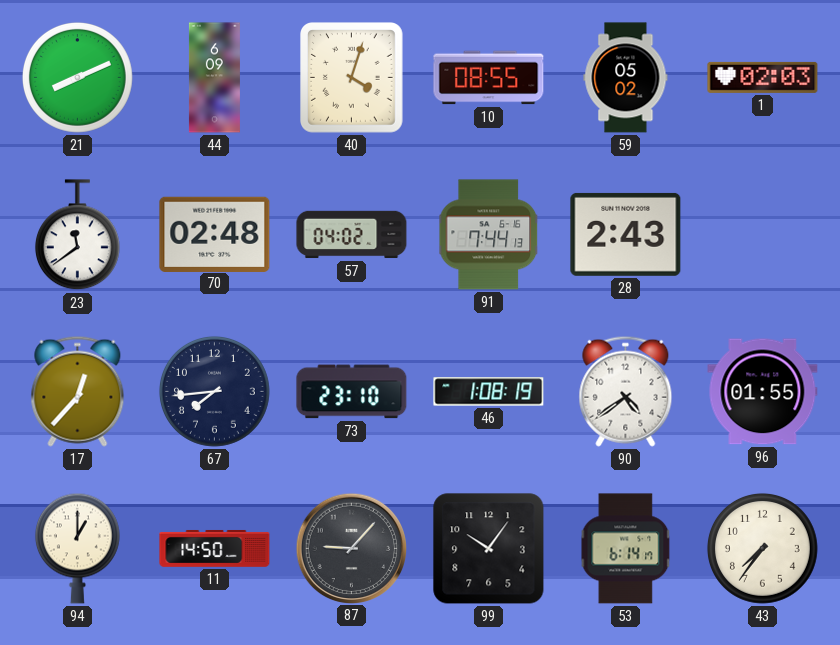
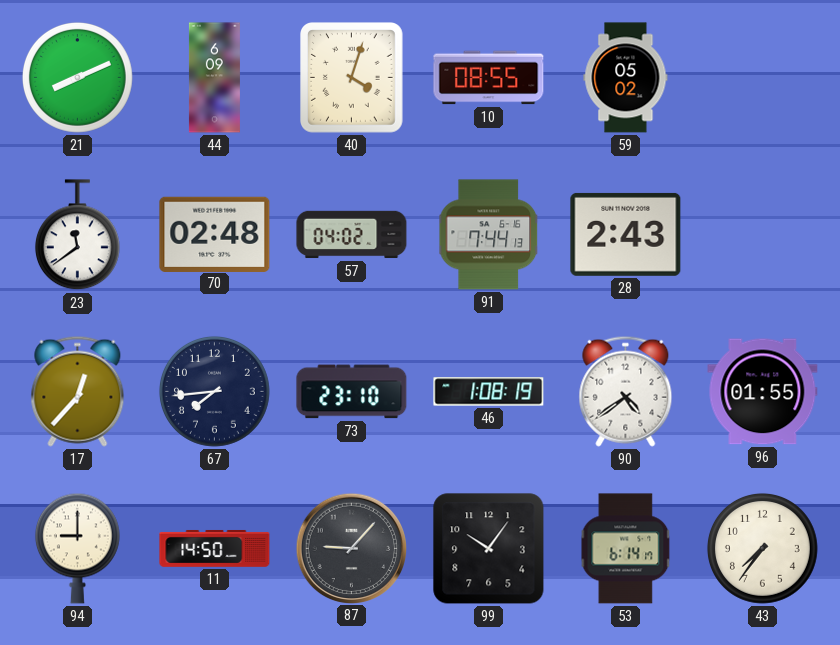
1: 02:03 -> none
94: 1:00 -> 9:00
